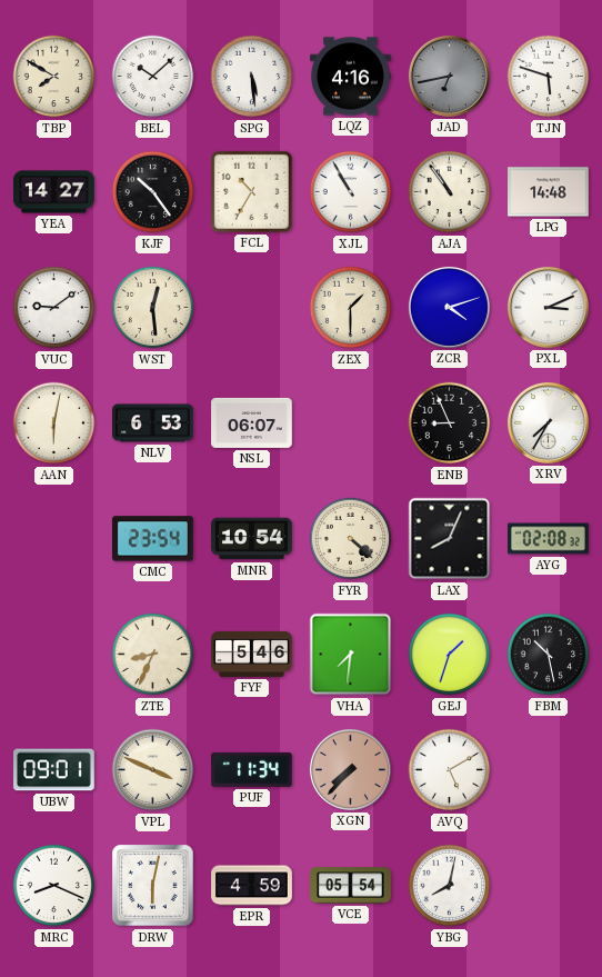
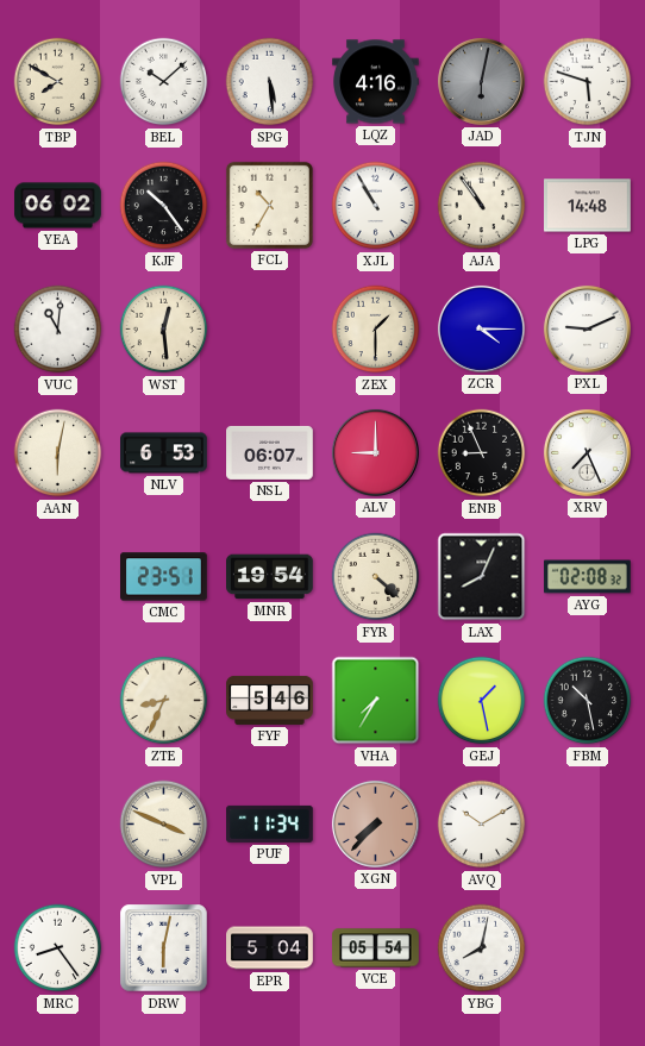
JAD: 6:43 -> 6:02
YEA: 14:27 -> 06:02
VUC: 9:09 -> 11:01
ZCR: 4:12 -> 4:15
PXL: 3:11 -> 9:11
ALV: none -> 9:00
XRV: 7:35 -> 7:26
CMC: 23:54 -> 23:51
MNR: 10:54 -> 19:54
VHA: 7:31 -> 7:35
GEJ: 1:33 -> 1:28
UBW: 09:01 -> none
AVQ: 5:10 -> 10:10
MRC: 8:19 -> 8:24
EPR: 4:59 -> 5:04
